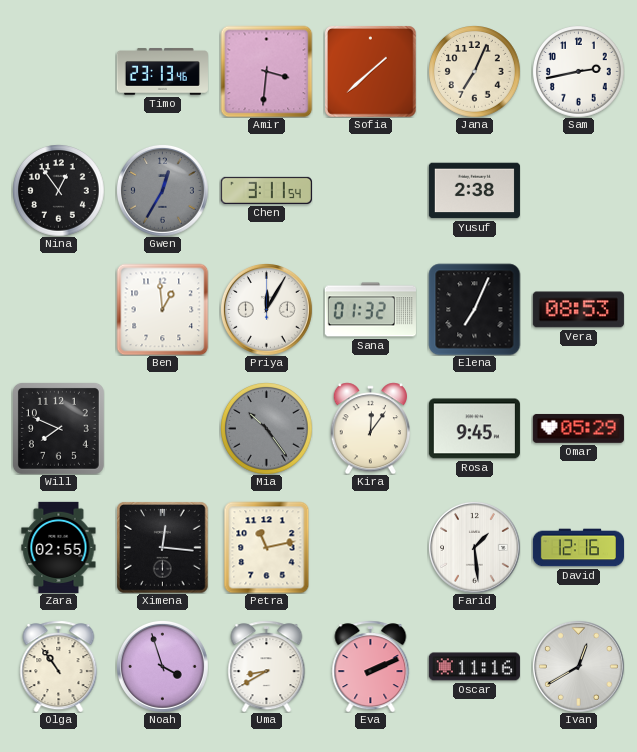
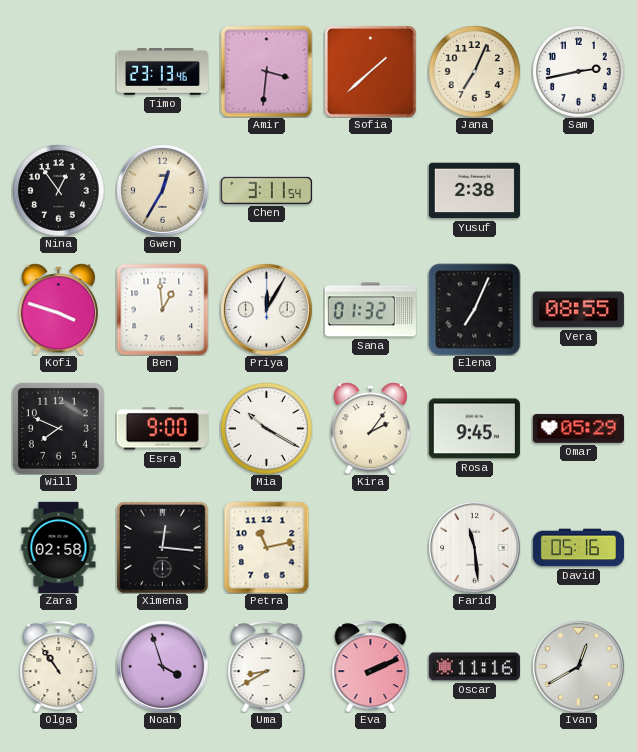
Gwen dial: grey -> cream
Kofi: none -> 3:48
Vera: 08:53 -> 08:55
Esra: none -> 9:00
Mia: 10:24 -> 10:20
Mia dial: grey -> white
Kira: 12:06 -> 2:06
Zara: 02:55 -> 02:58
Farid: 1:29 -> 11:29
David: 12:16 -> 05:16
